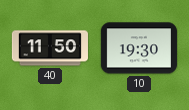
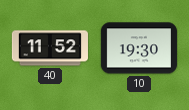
40: 11:50 -> 11:52
